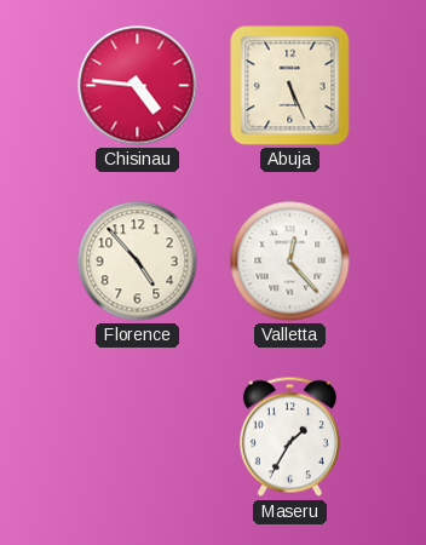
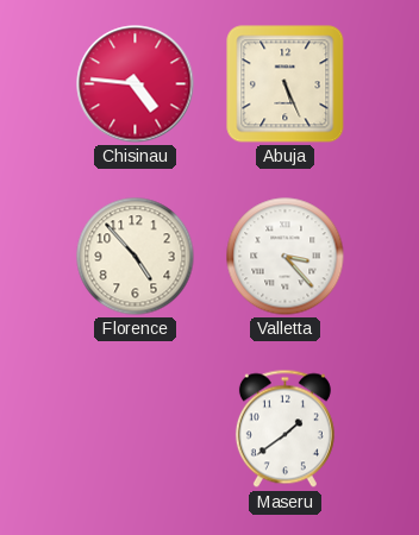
Valletta: 12:23 -> 3:23
Maseru: 1:35 -> 1:39
